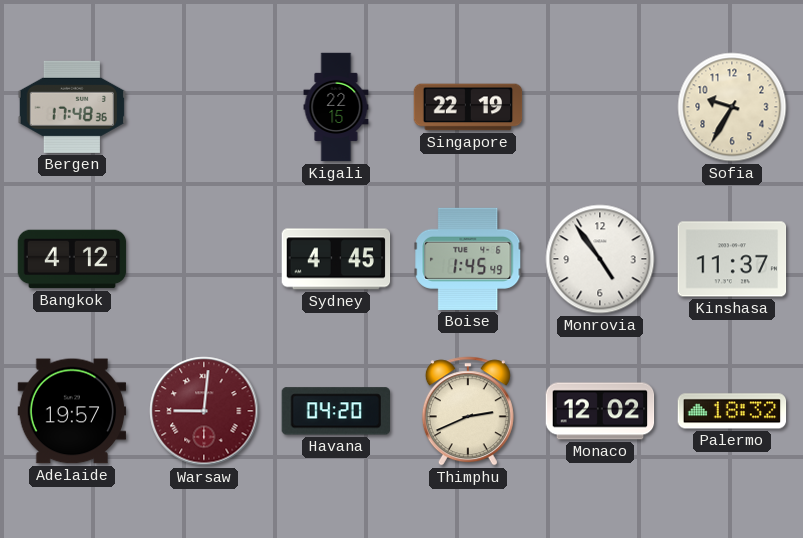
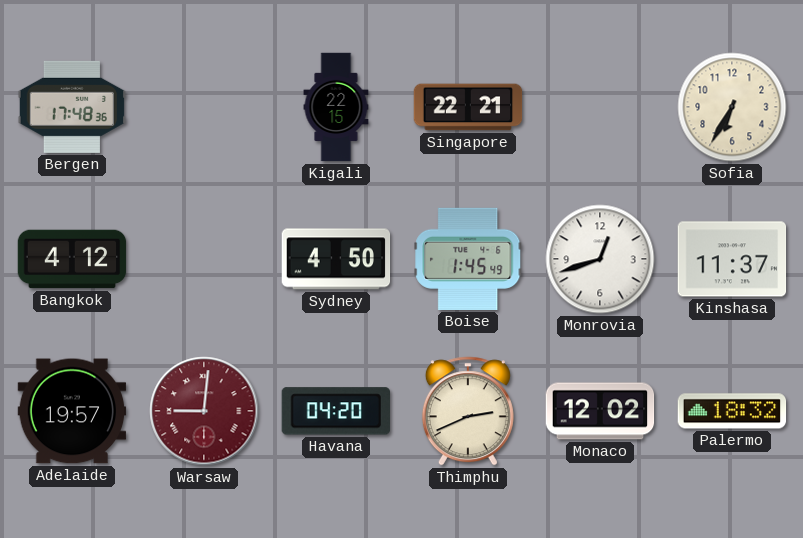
Singapore: 22:19 -> 22:21
Sofia: 9:35 -> 6:35
Sydney: 4:45 -> 4:50
Monrovia: 4:54 -> 12:42
